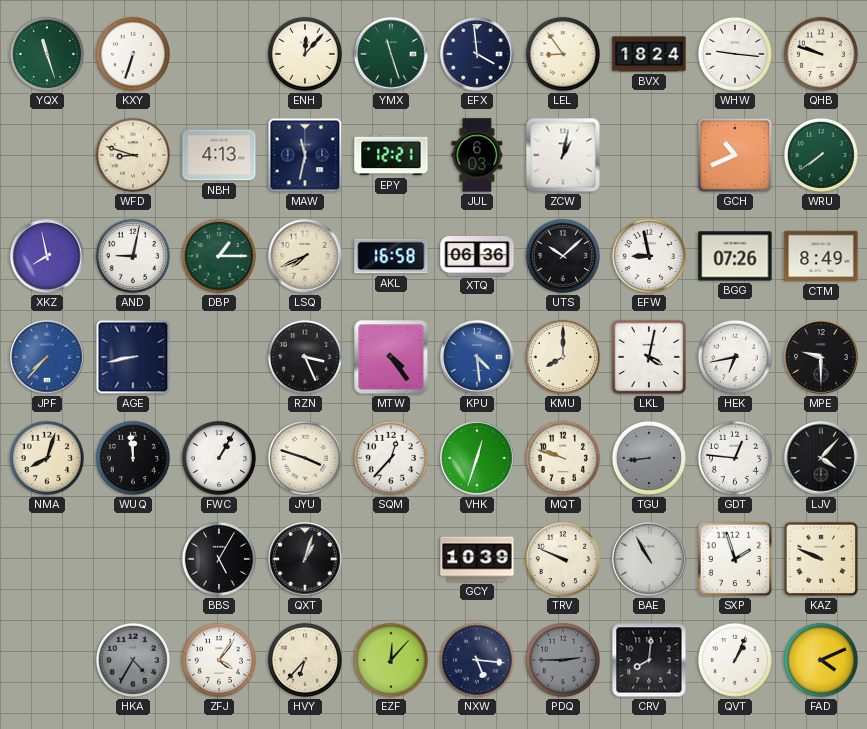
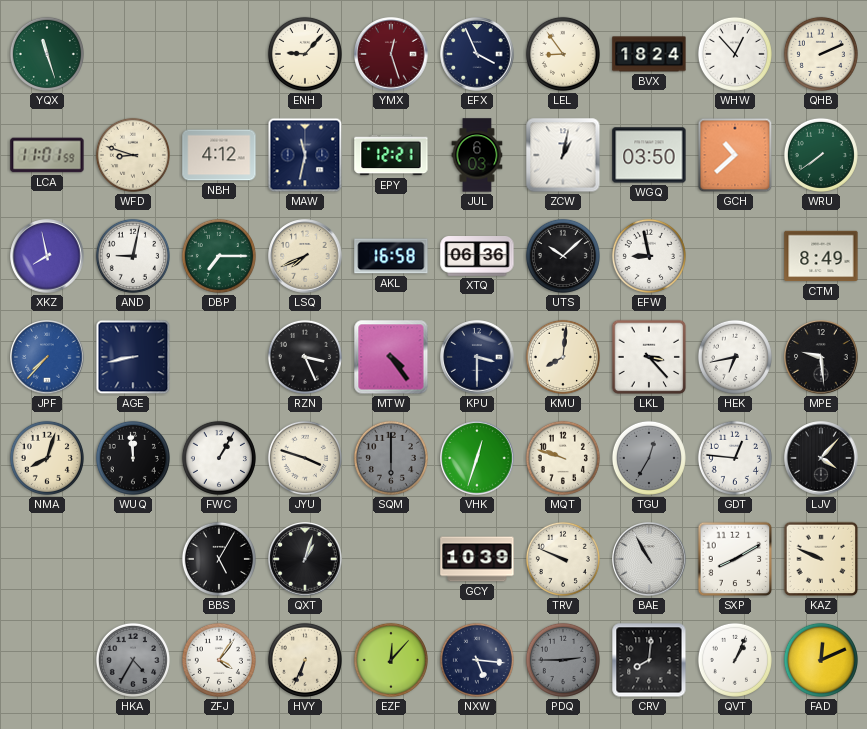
KXY: 6:33 -> none
ENH: 12:07 -> 9:07
YMX: 11:27 -> 12:27
YMX dial: green -> burgundy
EFX: 3:59 -> 3:56
WHW: 9:16 -> 12:53
QHB: 9:48 -> 2:11
LCA: none -> 11:01
NBH: 4:13 -> 4:12
WGQ: none -> 03:50
GCH: 10:41 -> 10:38
DBP: 1:15 -> 7:15
BGG: 07:26 -> none
KPU: 4:29 -> 3:30
KPU dial: blue -> navy
KMU: 8:00 -> 8:01
LKL: 4:02 -> 3:23
MPE: 9:30 -> 9:29
SQM: 12:37 -> 6:00
SQM dial: white -> grey
TGU: 8:44 -> 12:35
SXP: 1:57 -> 8:10
HVY: 6:37 -> 6:34
FAD: 4:11 -> 12:11
